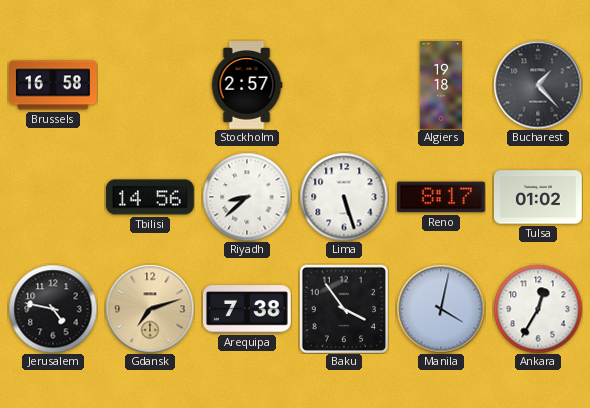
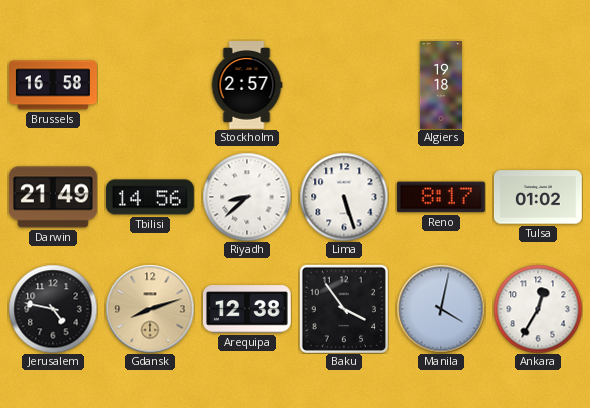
Bucharest: 1:23 -> none
Darwin: none -> 21:49
Gdansk: 7:12 -> 8:12
Arequipa: 7:38 -> 12:38
